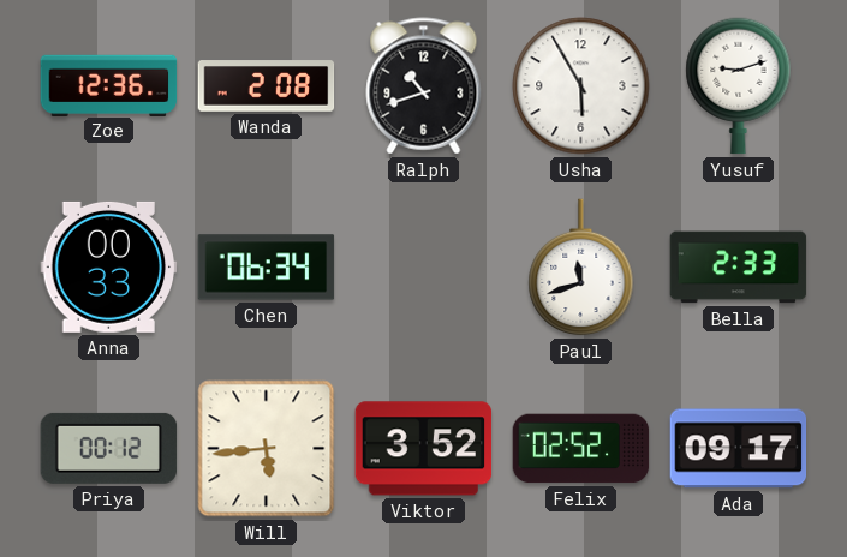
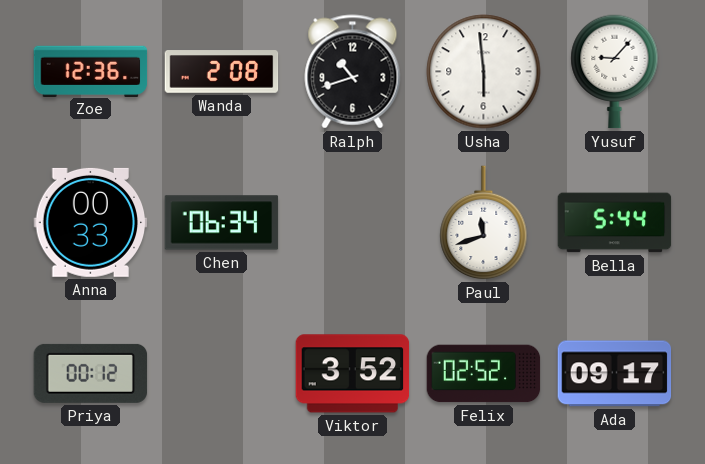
Usha: 5:55 -> 5:59
Yusuf: 9:12 -> 9:07
Bella: 2:33 -> 5:44
Will: 5:44 -> none
